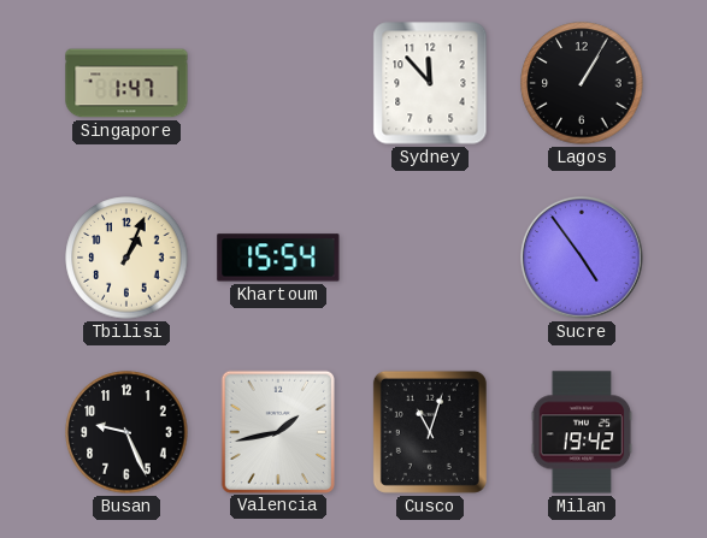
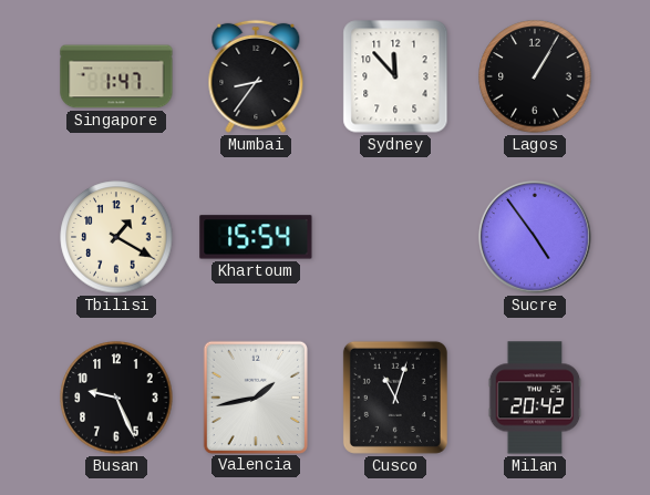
Mumbai: none -> 8:36
Tbilisi: 1:04 -> 1:20
Milan: 19:42 -> 20:42
